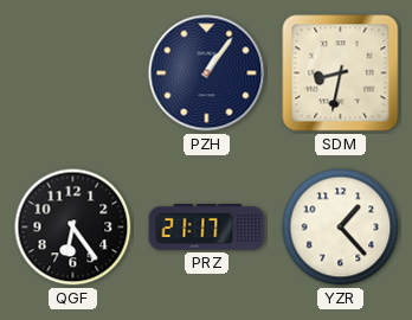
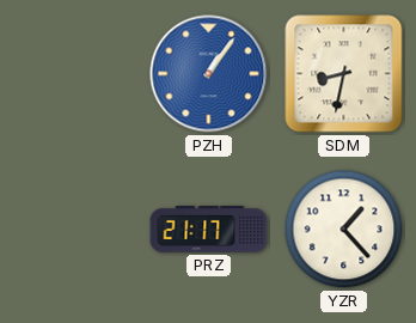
PZH dial: navy -> blue
QGF: 6:24 -> none
